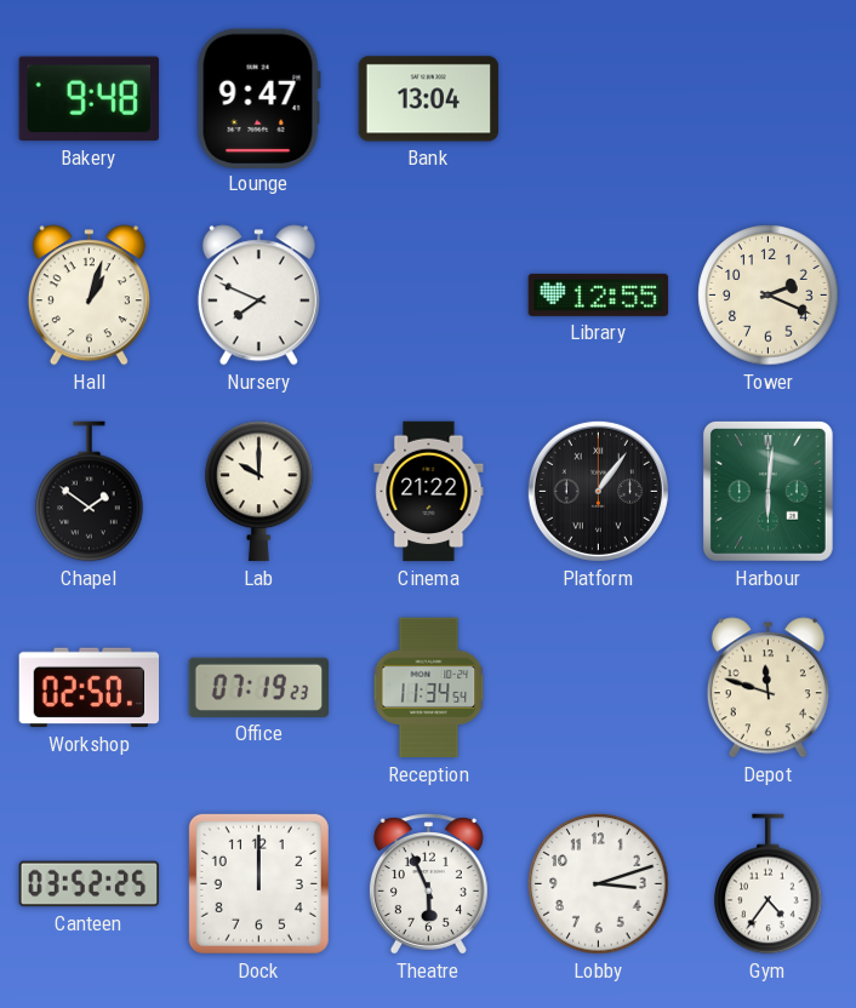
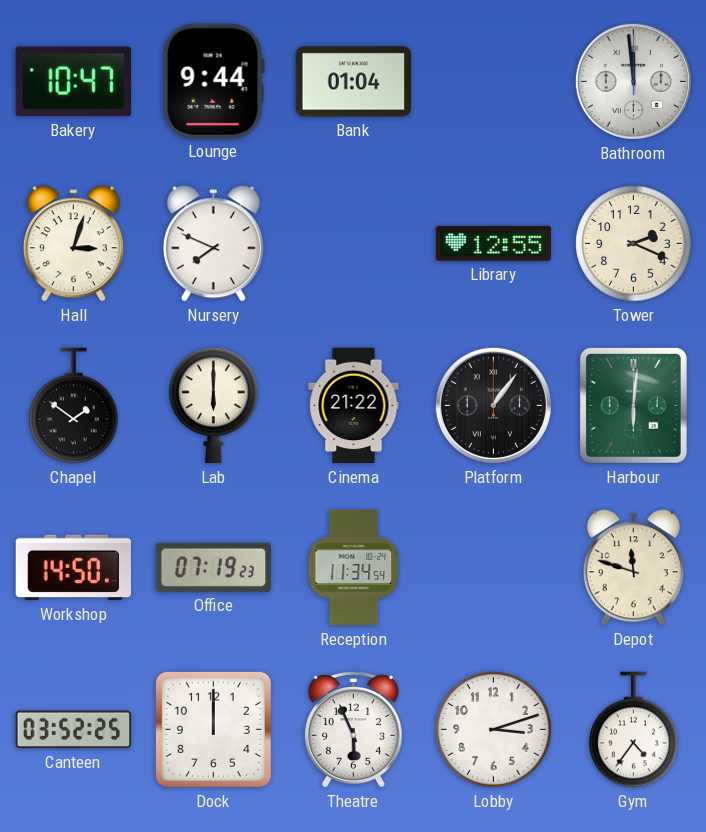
Bakery: 9:48 -> 10:47
Lounge: 9:47 -> 9:44
Bank: 13:04 -> 01:04
Bathroom: none -> 11:59
Hall: 1:03 -> 3:03
Lab: 10:00 -> 6:00
Workshop: 02:50 -> 14:50
